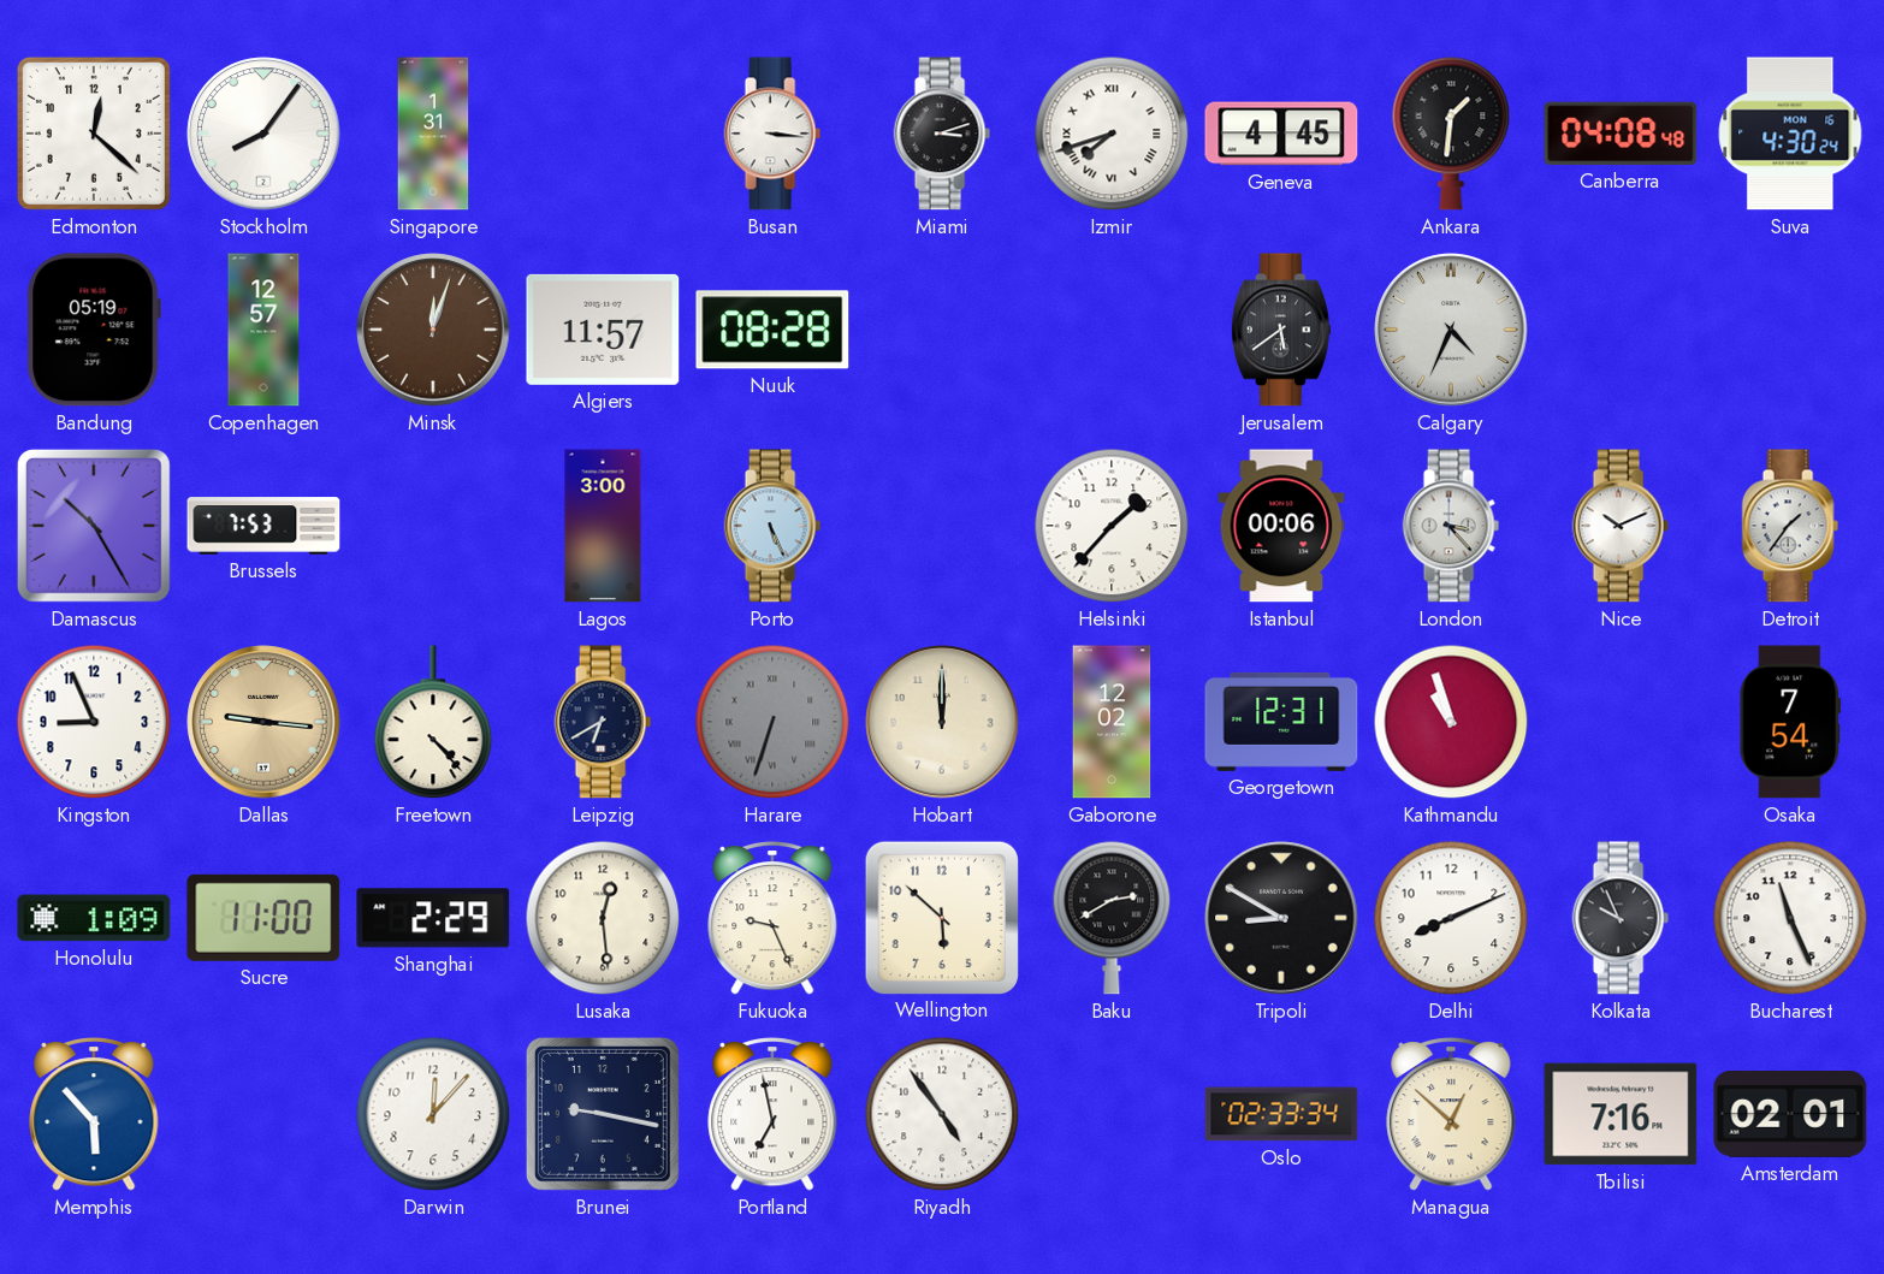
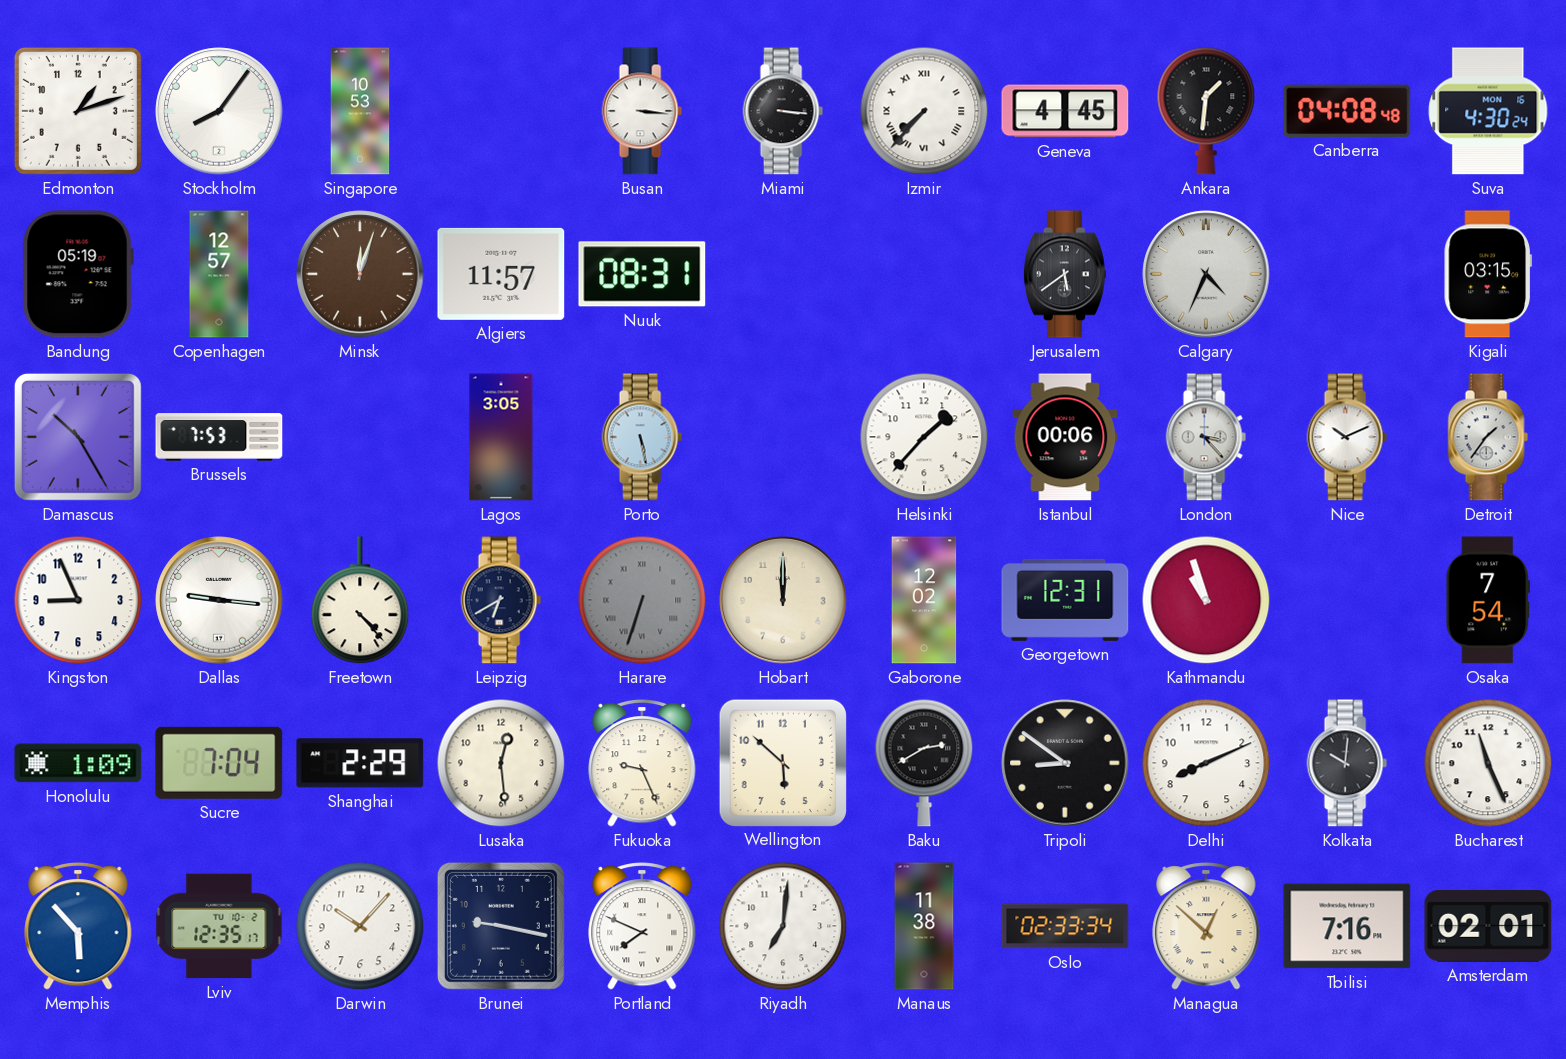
Edmonton: 12:22 -> 1:12
Singapore: 1:31 -> 10:53
Miami: 3:12 -> 3:16
Izmir: 7:42 -> 7:37
Nuuk: 08:28 -> 08:31
Kigali: none -> 03:15
Lagos: 3:00 -> 3:05
Porto: 5:26 -> 5:28
Dallas dial: champagne -> white
Sucre: 11:00 -> 7:04
Tripoli: 8:50 -> 8:51
Kolkata: 9:56 -> 10:01
Lviv: none -> 12:35
Darwin: 12:07 -> 10:07
Portland: 6:58 -> 7:49
Riyadh: 4:54 -> 7:01
Manaus: none -> 11:38
